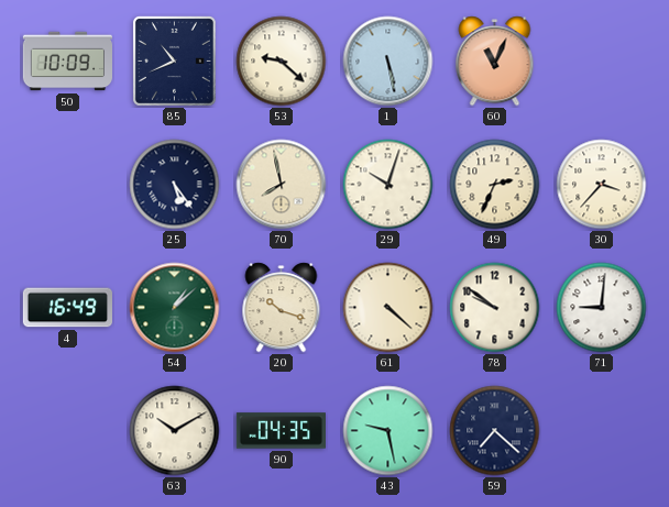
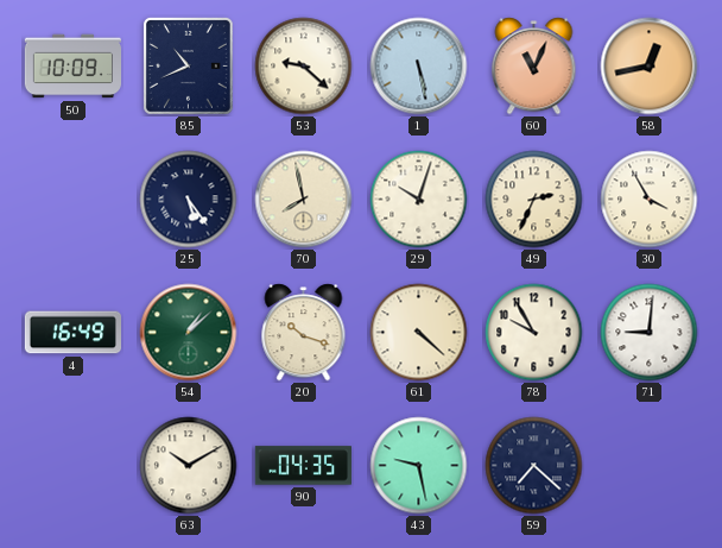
58: none -> 12:43
30: 3:37 -> 3:55
78: 9:51 -> 9:55
